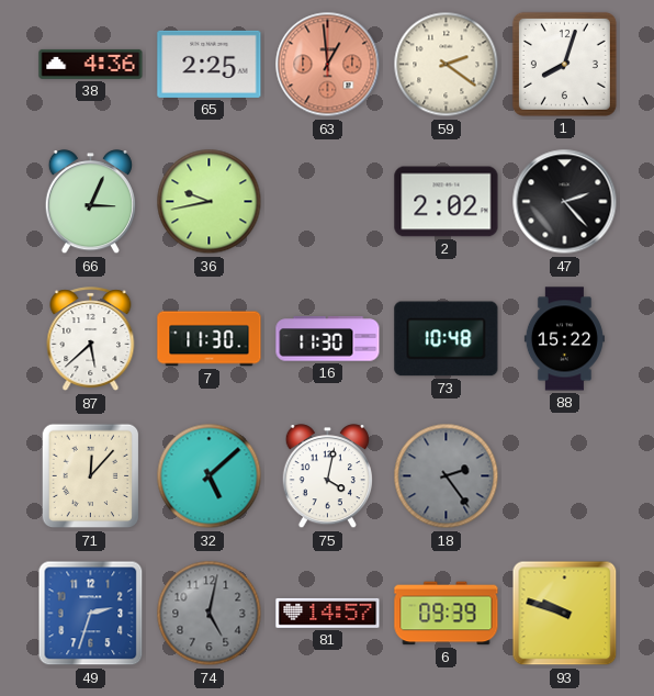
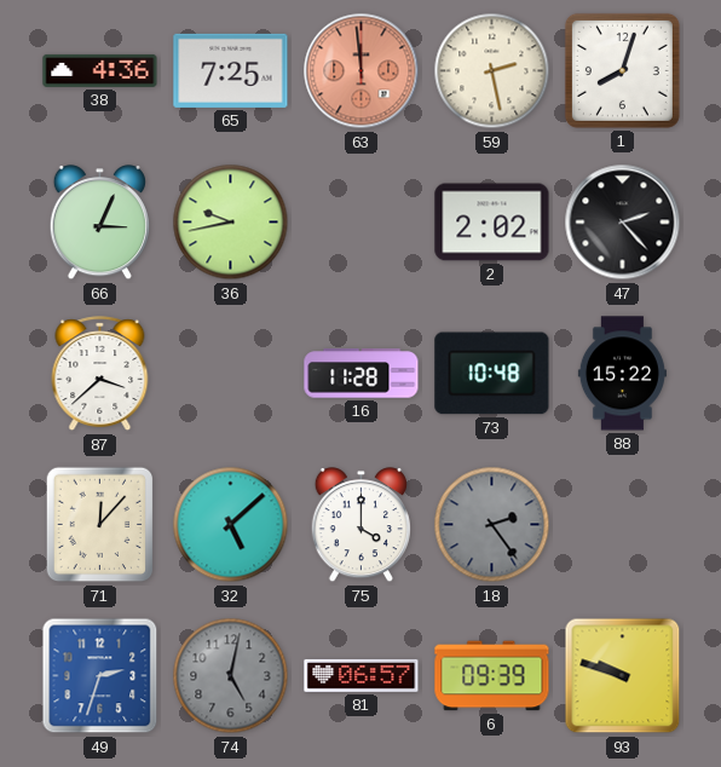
65: 2:25 -> 7:25
63: 12:59 -> 11:59
59: 2:21 -> 2:28
87: 5:38 -> 3:38
7: 11:30 -> none
16: 11:30 -> 11:28
75: 4:02 -> 4:00
81: 14:57 -> 06:57
